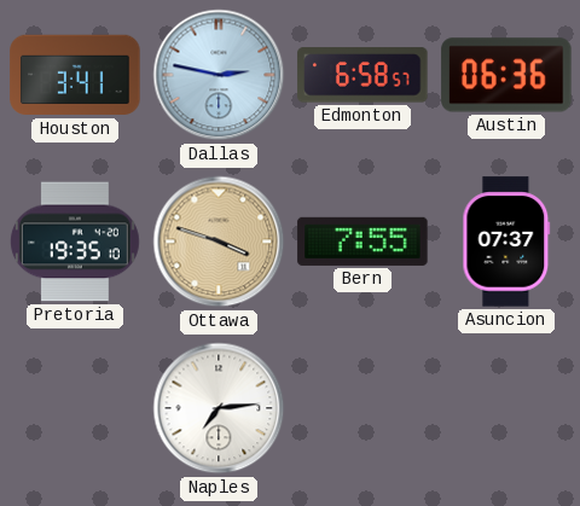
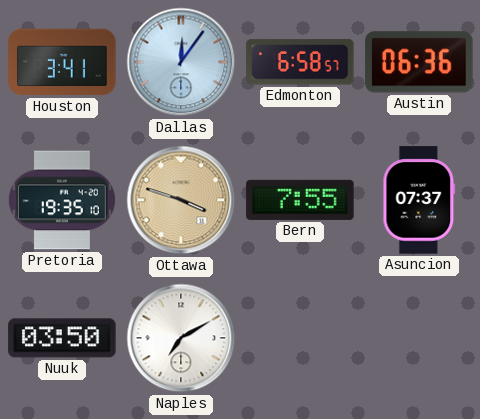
Dallas: 2:47 -> 12:06
Nuuk: none -> 03:50
Naples: 7:14 -> 7:10
